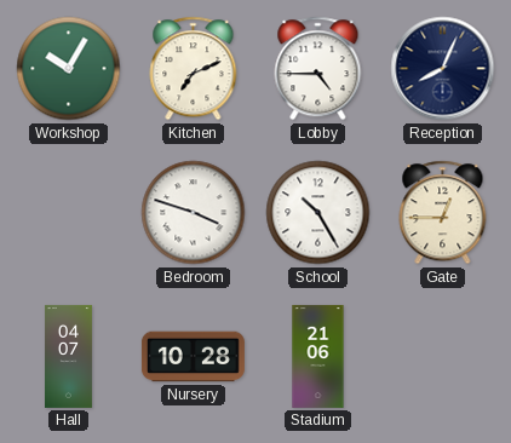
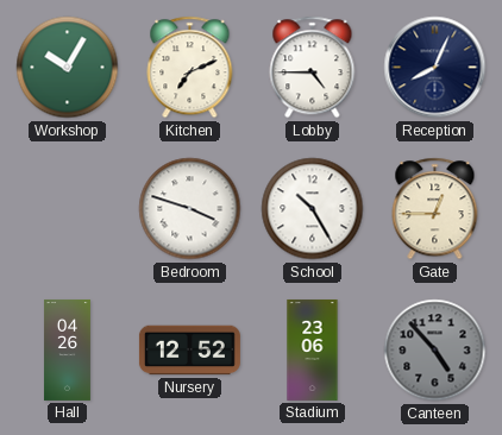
Hall: 04:07 -> 04:26
Nursery: 10:28 -> 12:52
Stadium: 21:06 -> 23:06
Canteen: none -> 4:53
